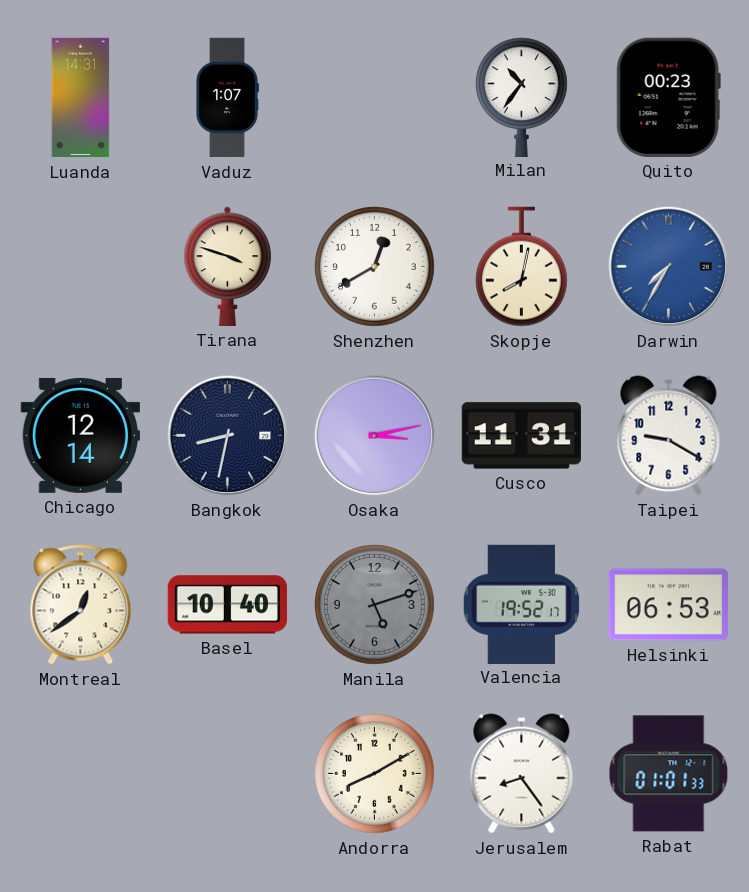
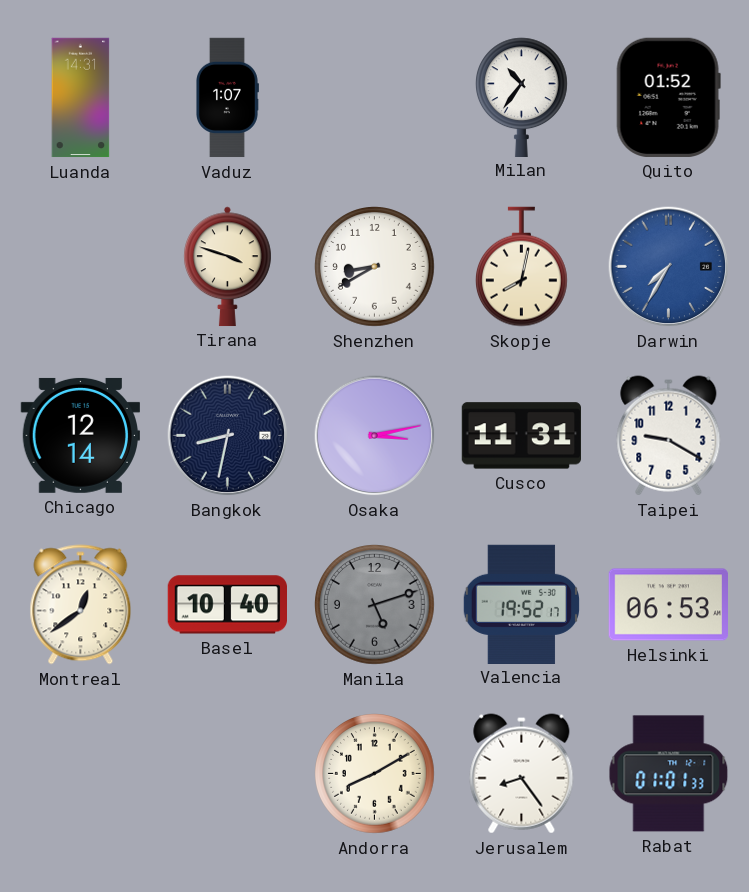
Quito: 00:23 -> 01:52
Shenzhen: 12:40 -> 8:40
